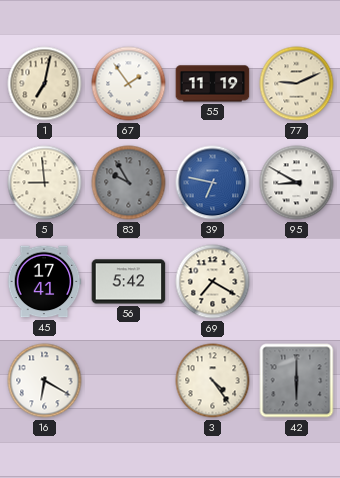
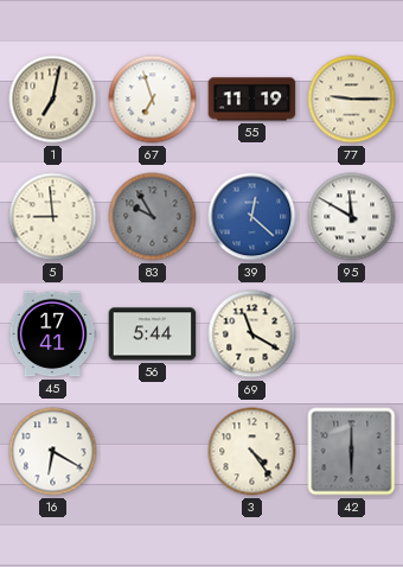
67: 1:54 -> 6:57
77: 9:11 -> 9:15
39: 6:47 -> 12:22
95: 8:50 -> 11:50
56: 5:42 -> 5:44
69: 7:20 -> 11:20
